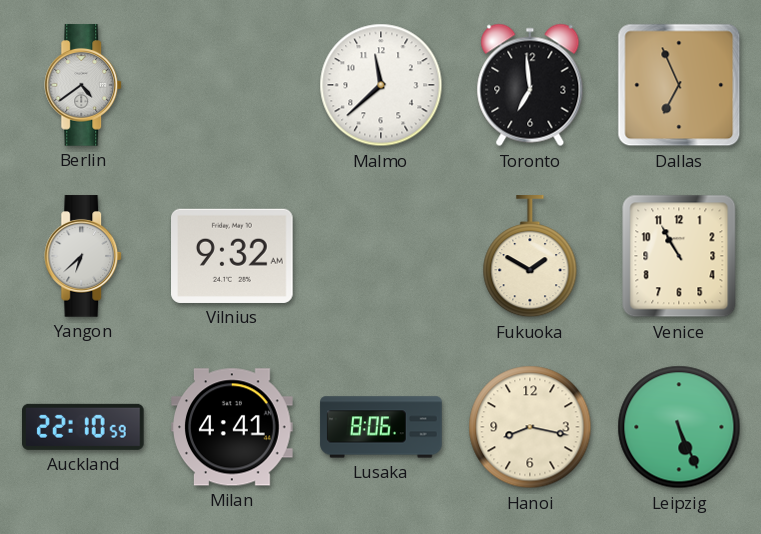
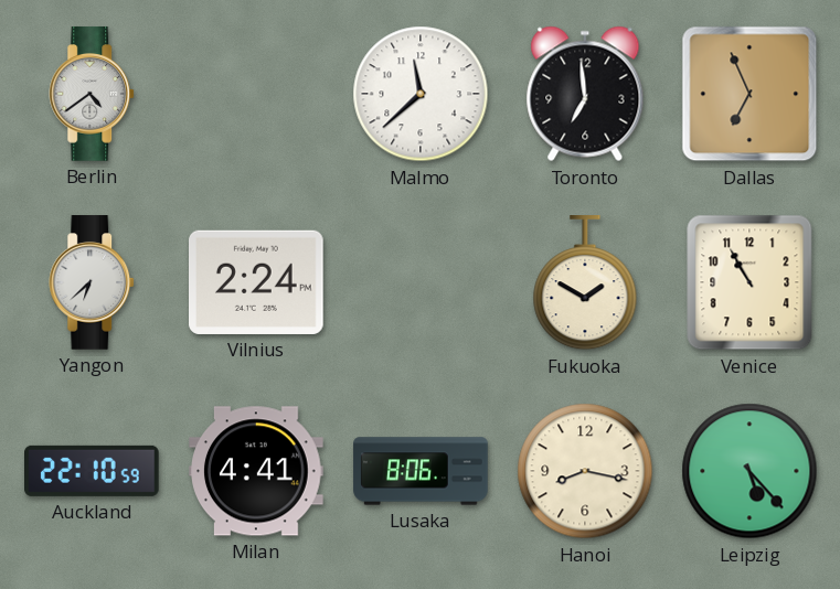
Vilnius: 9:32 -> 2:24
Leipzig: 5:26 -> 5:23
